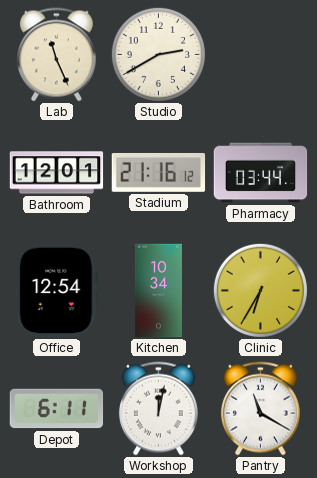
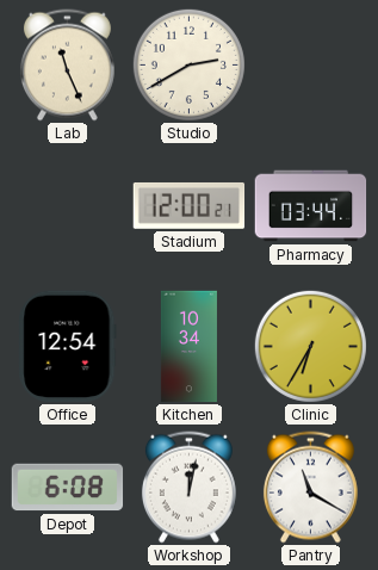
Bathroom: 12:01 -> none
Stadium: 21:16 -> 12:00
Depot: 6:11 -> 6:08
